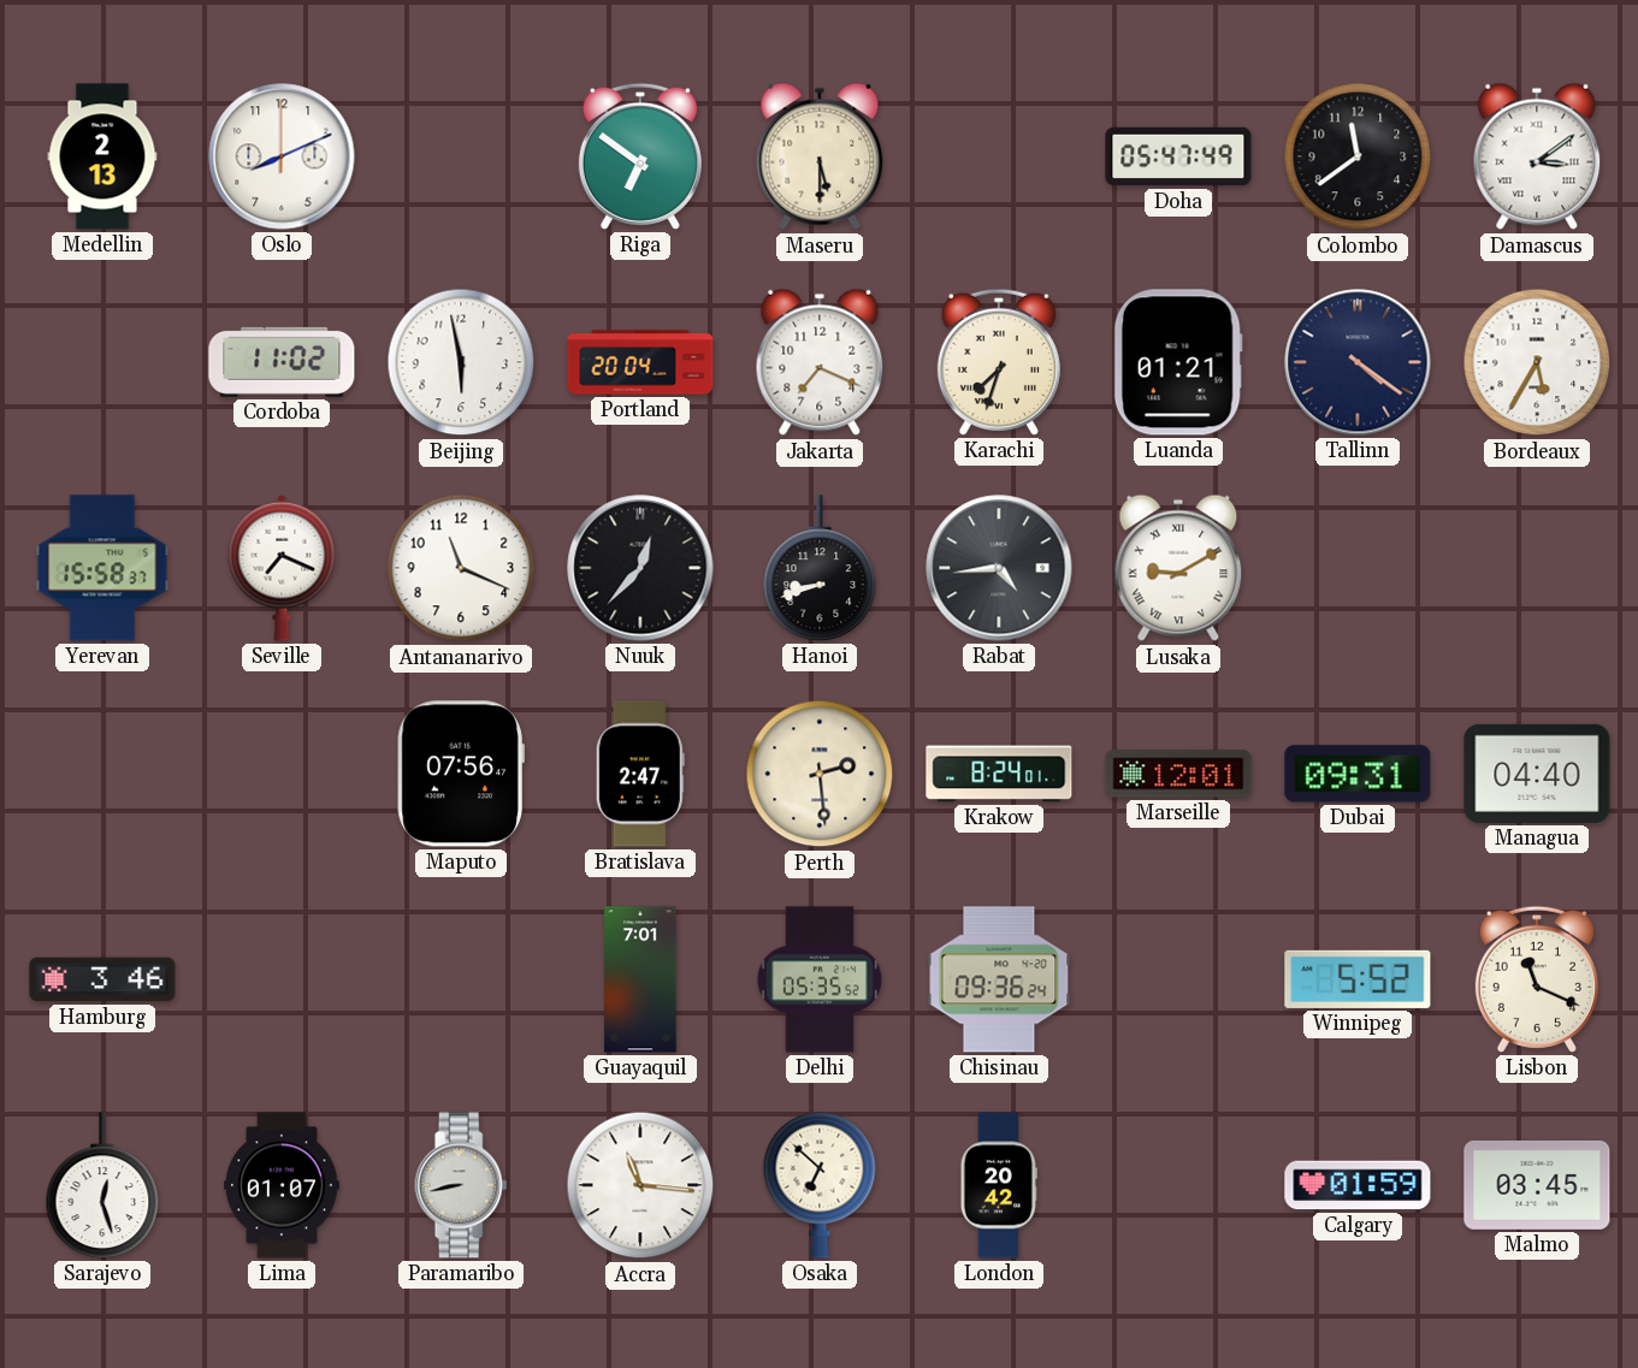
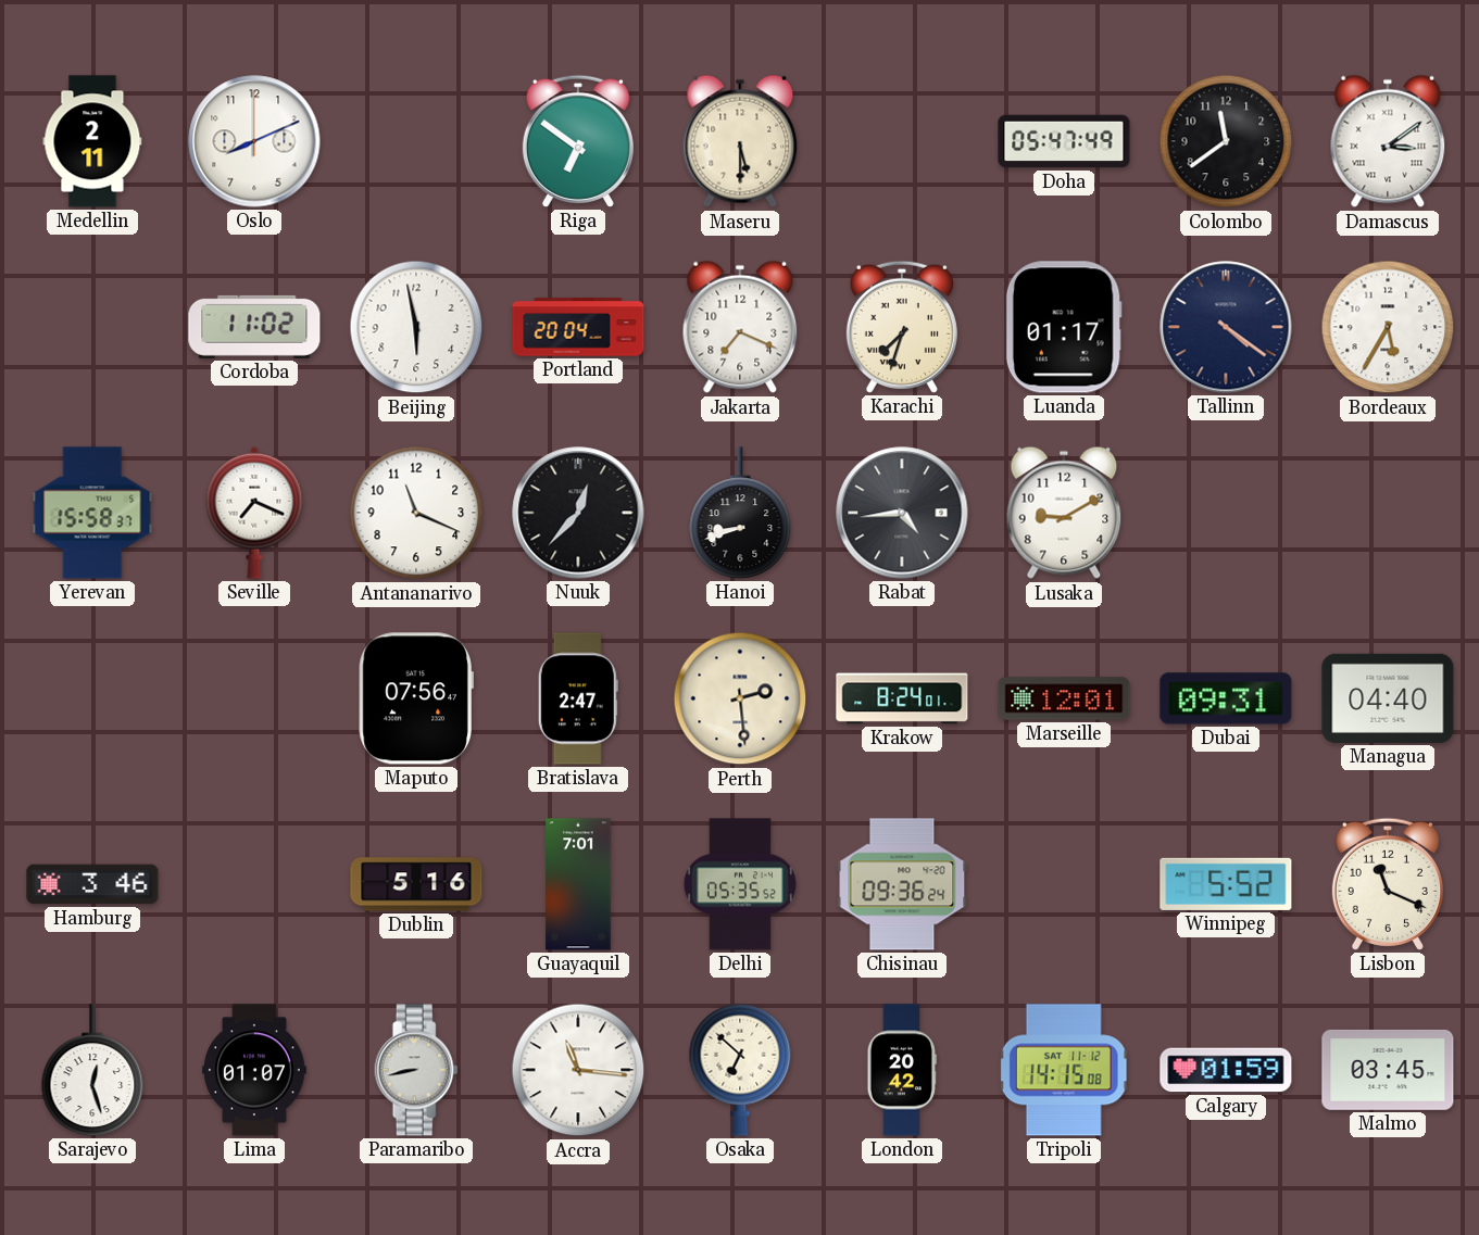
Medellin: 2:13 -> 2:11
Luanda: 01:21 -> 01:17
Lusaka numerals: Roman -> Arabic
Dublin: none -> 5:16
Tripoli: none -> 14:15
